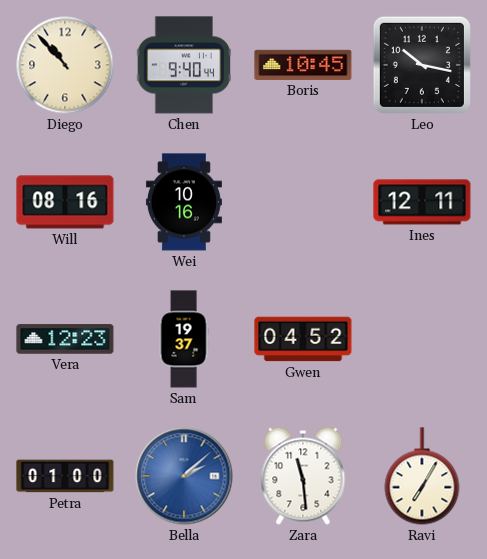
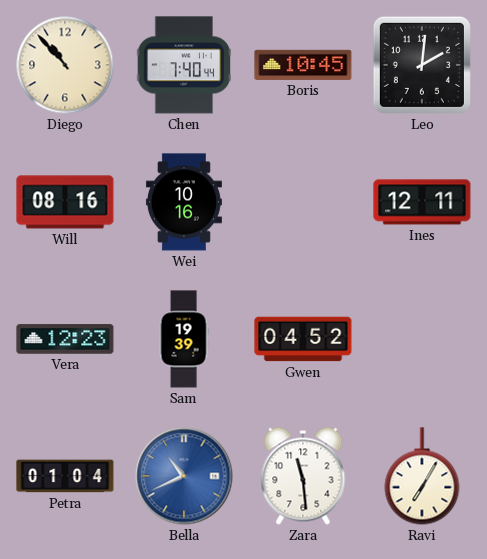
Chen: 9:40 -> 7:40
Leo: 10:17 -> 2:01
Sam: 19:37 -> 19:39
Petra: 01:00 -> 01:04
Bella: 2:08 -> 10:41
